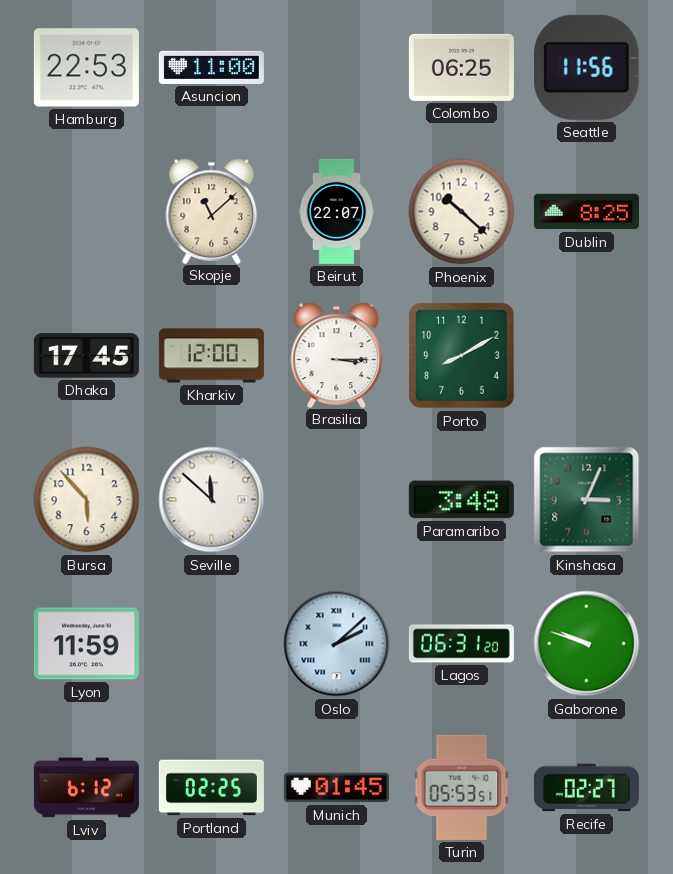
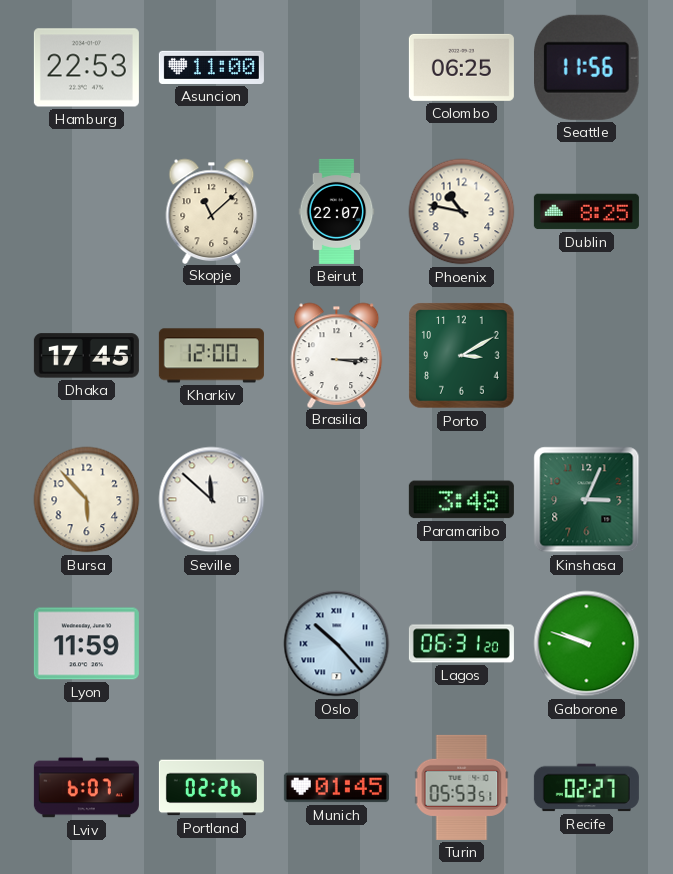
Phoenix: 10:22 -> 10:47
Porto: 8:10 -> 3:10
Oslo: 2:08 -> 10:23
Lviv: 6:12 -> 6:07
Portland: 02:25 -> 02:26
